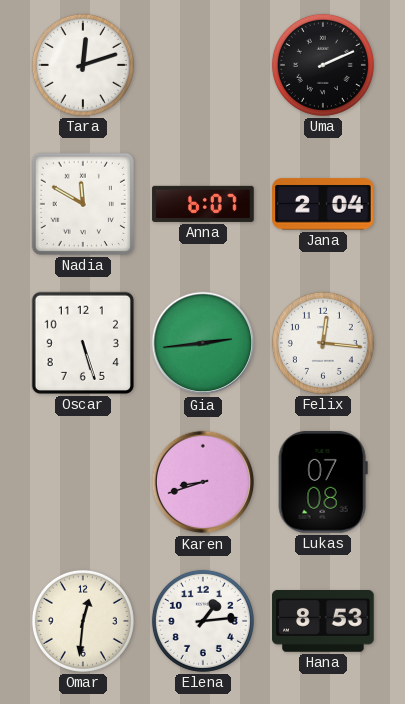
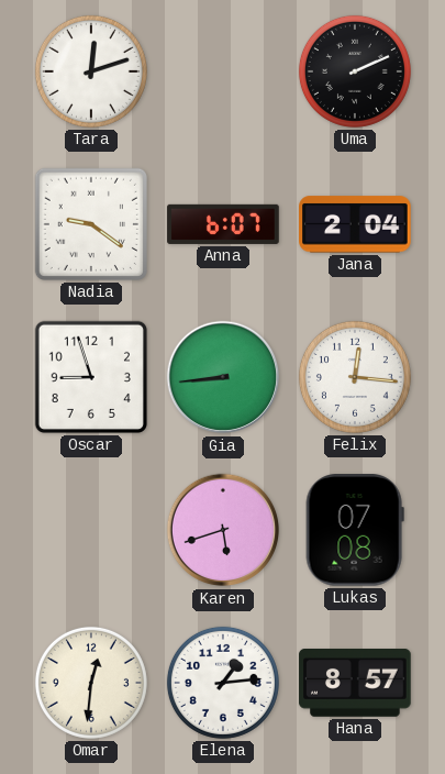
Nadia: 11:50 -> 9:21
Oscar: 5:27 -> 8:57
Gia: 2:44 -> 8:44
Karen: 8:42 -> 5:42
Hana: 8:53 -> 8:57
